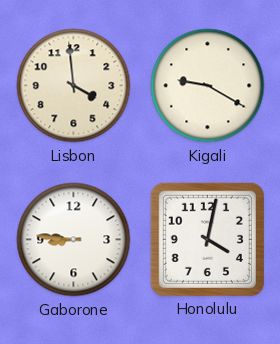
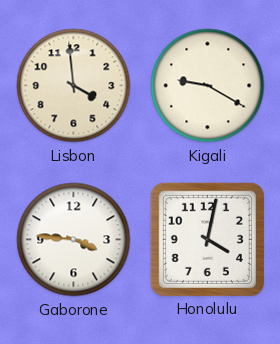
Gaborone: 8:46 -> 3:46
